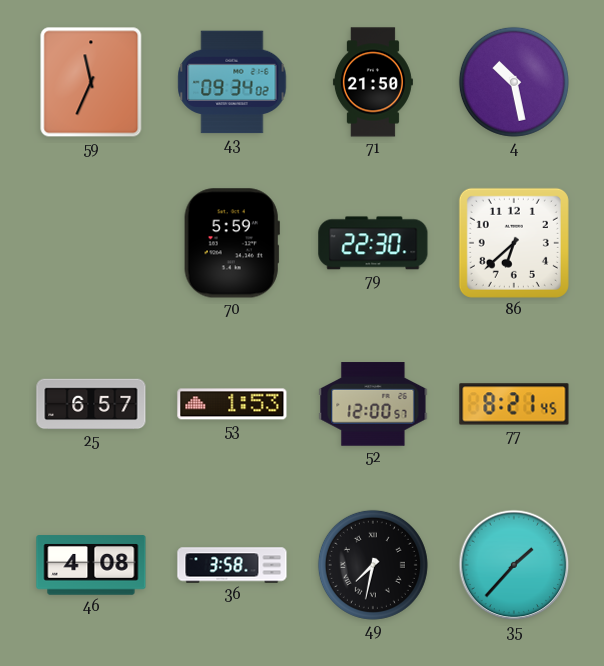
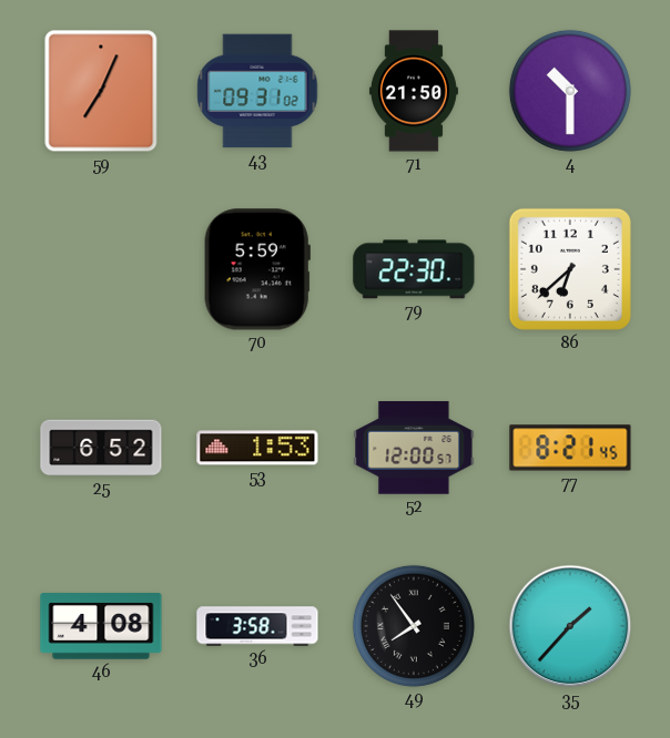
59: 11:34 -> 7:04
43: 09:34 -> 09:31
4: 10:28 -> 10:30
25: 6:57 -> 6:52
49: 7:32 -> 7:54
